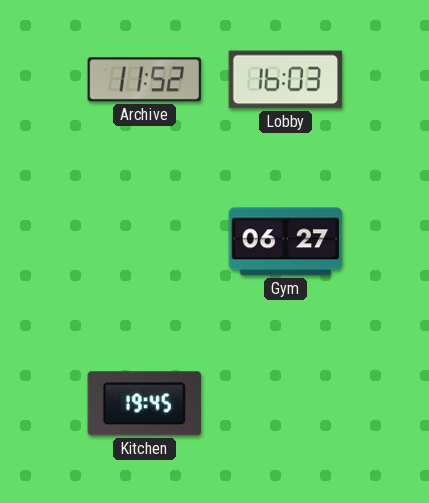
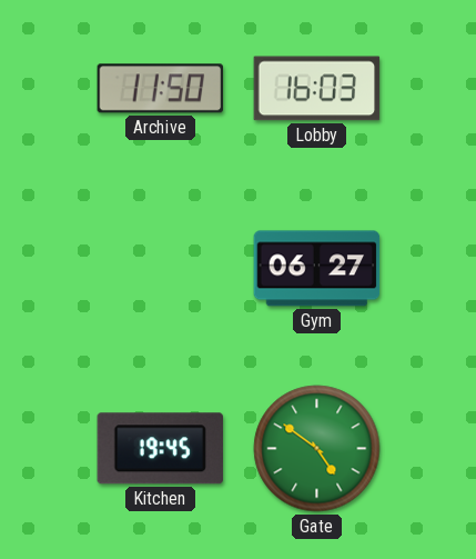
Archive: 11:52 -> 11:50
Gate: none -> 4:51
